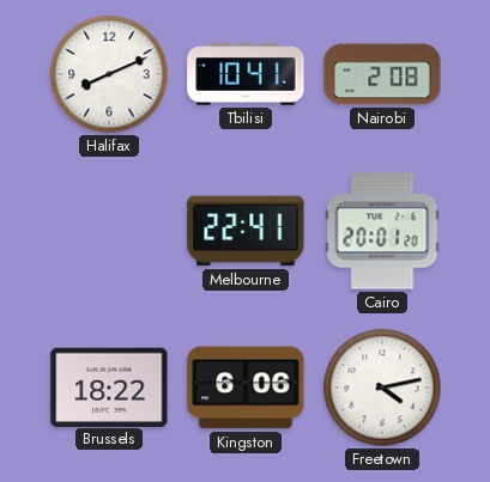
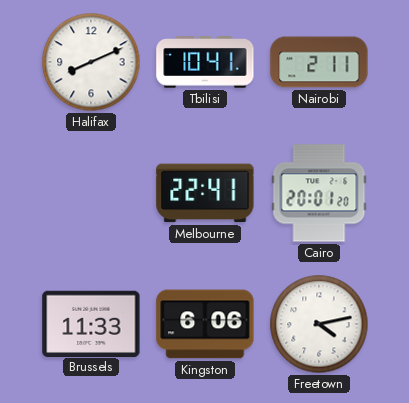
Nairobi: 2:08 -> 2:11
Brussels: 18:22 -> 11:33
